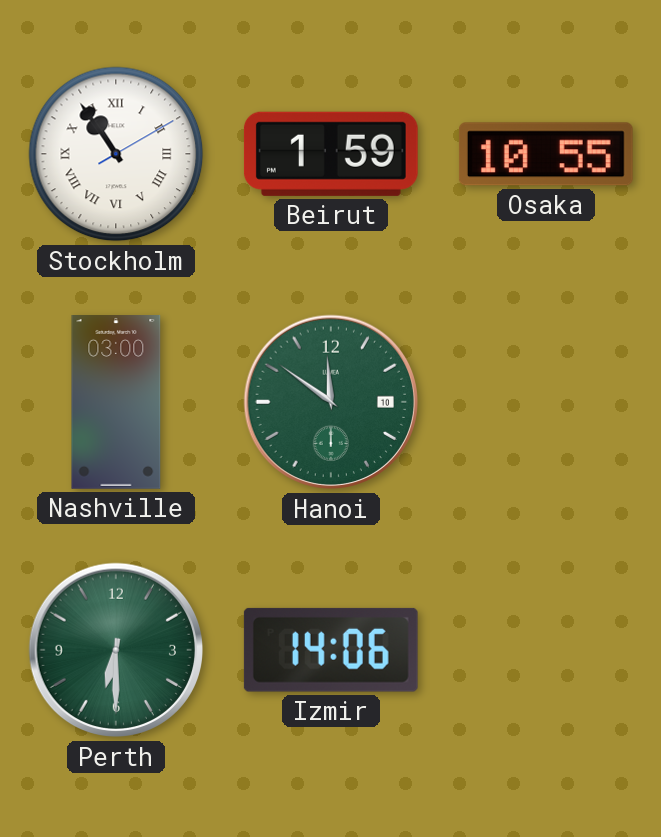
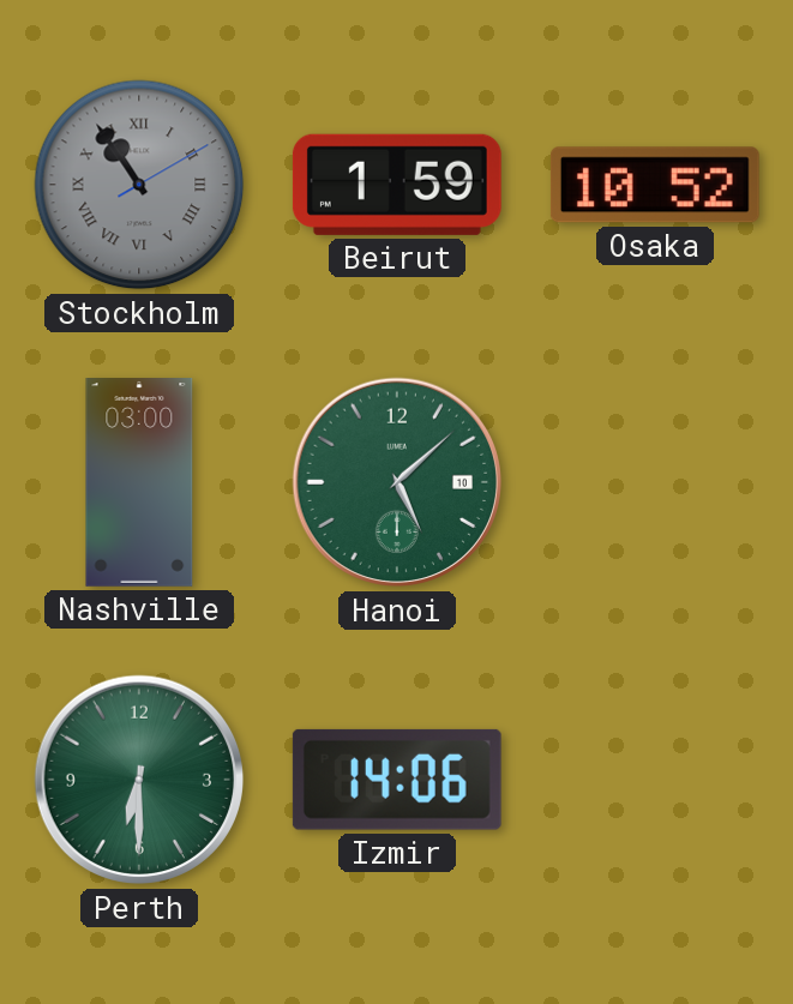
Stockholm dial: white -> grey
Osaka: 10:55 -> 10:52
Hanoi: 11:51 -> 5:08
